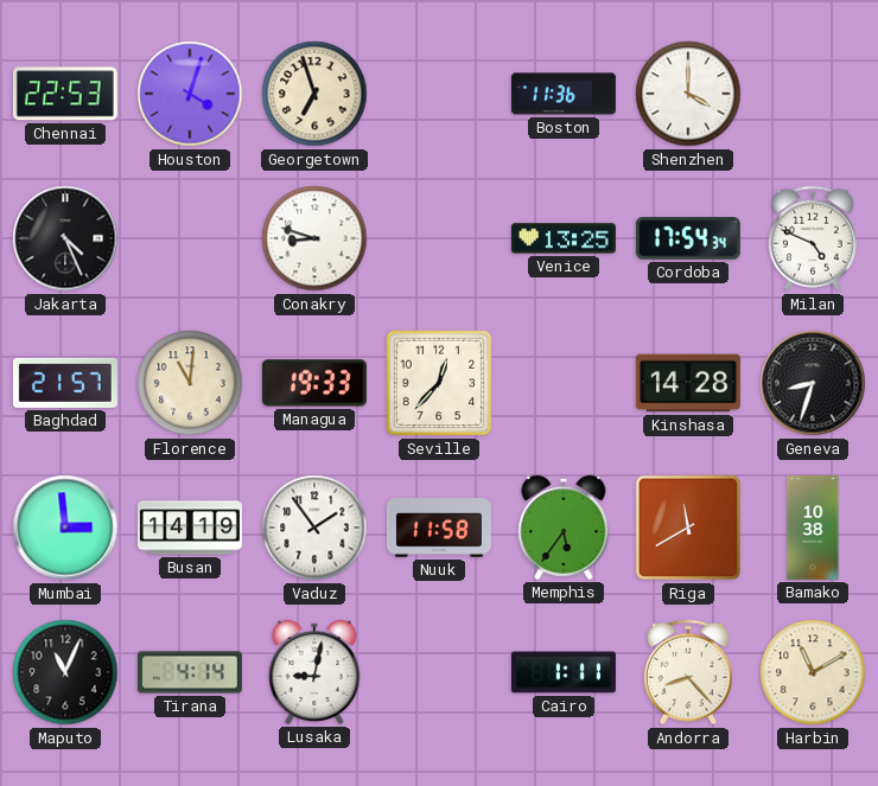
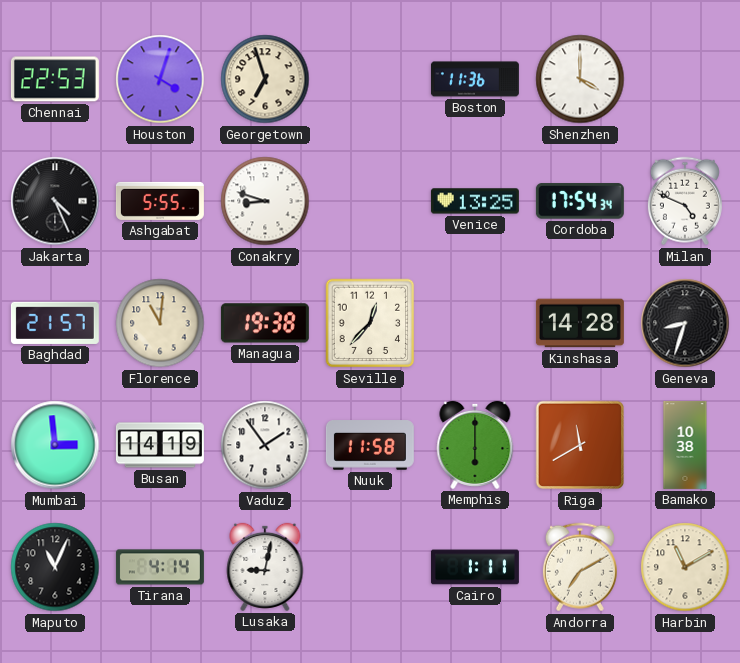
Ashgabat: none -> 5:55
Managua: 19:33 -> 19:38
Memphis: 5:36 -> 6:00
Andorra: 8:23 -> 7:10
